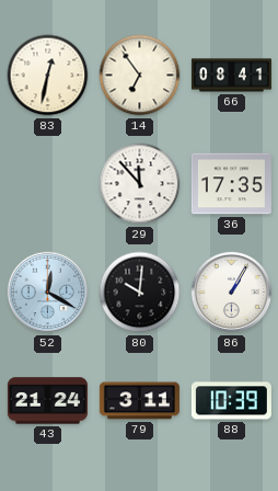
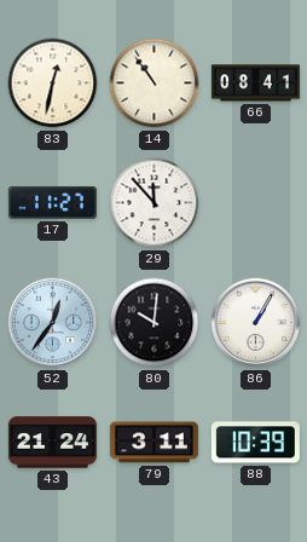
14: 6:54 -> 10:54
17: none -> 11:27
36: 17:35 -> none
52: 12:20 -> 12:36
